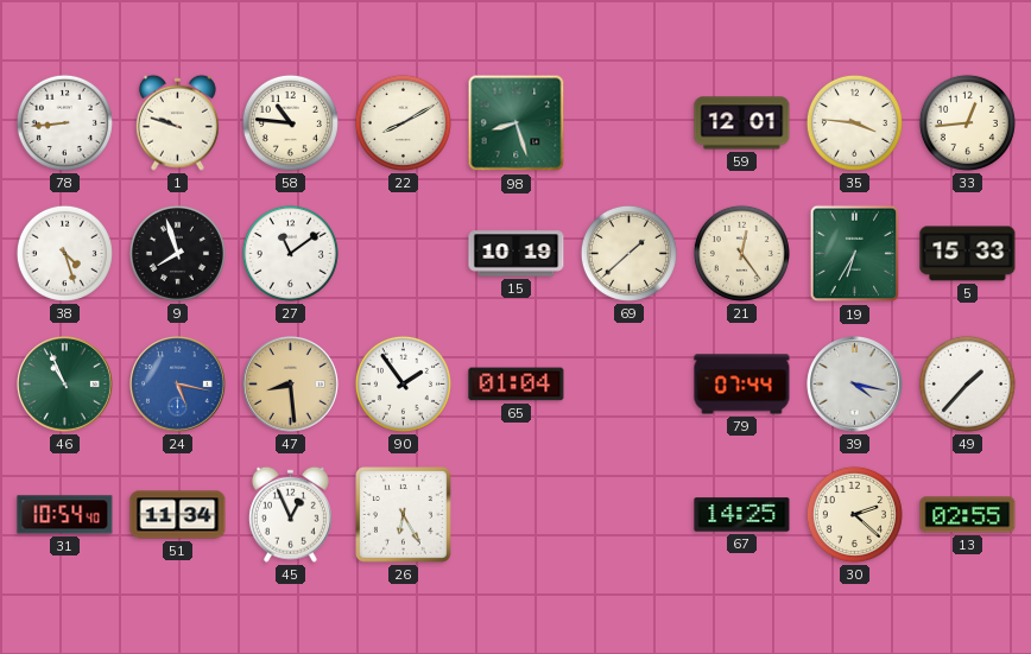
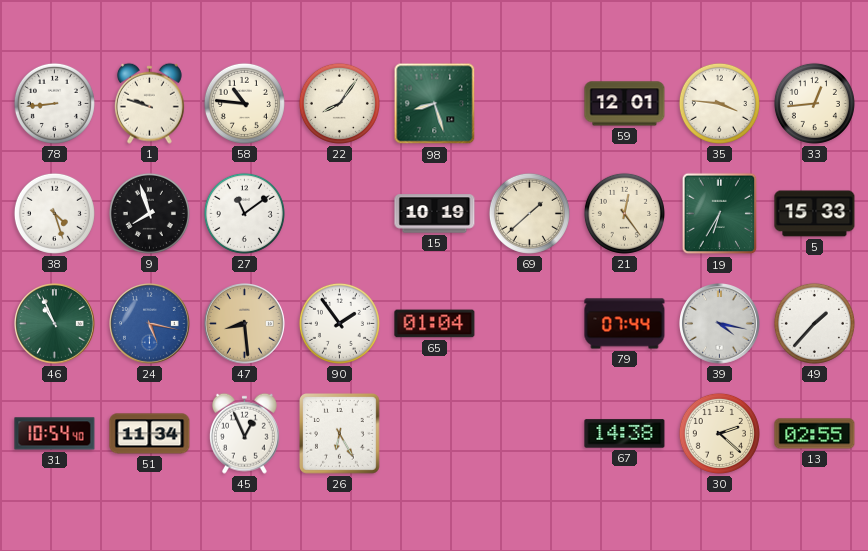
22: 8:10 -> 8:06
67: 14:25 -> 14:38
